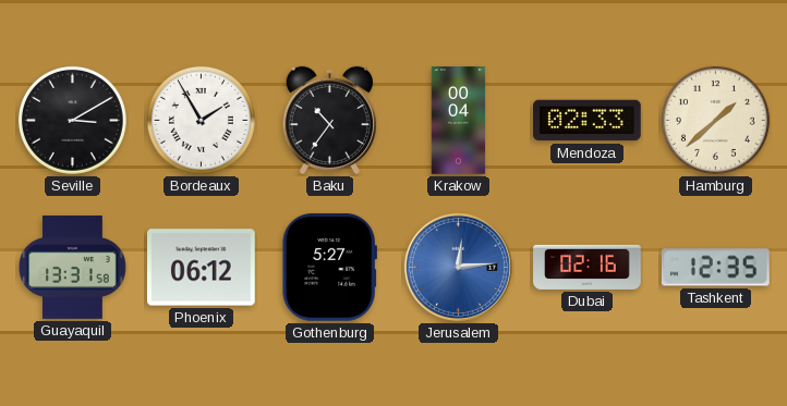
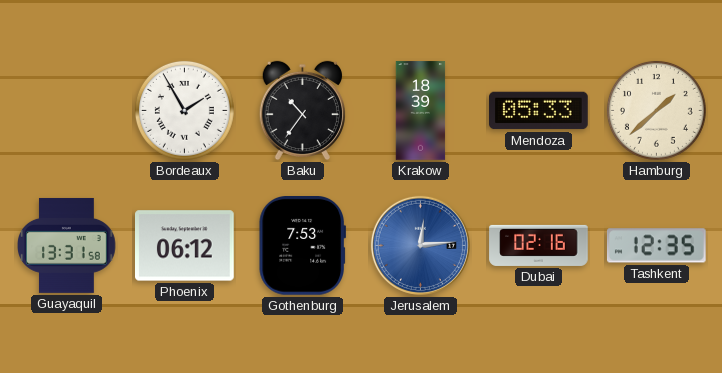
Seville: 3:10 -> none
Krakow: 00:04 -> 18:39
Mendoza: 02:33 -> 05:33
Gothenburg: 5:27 -> 7:53
